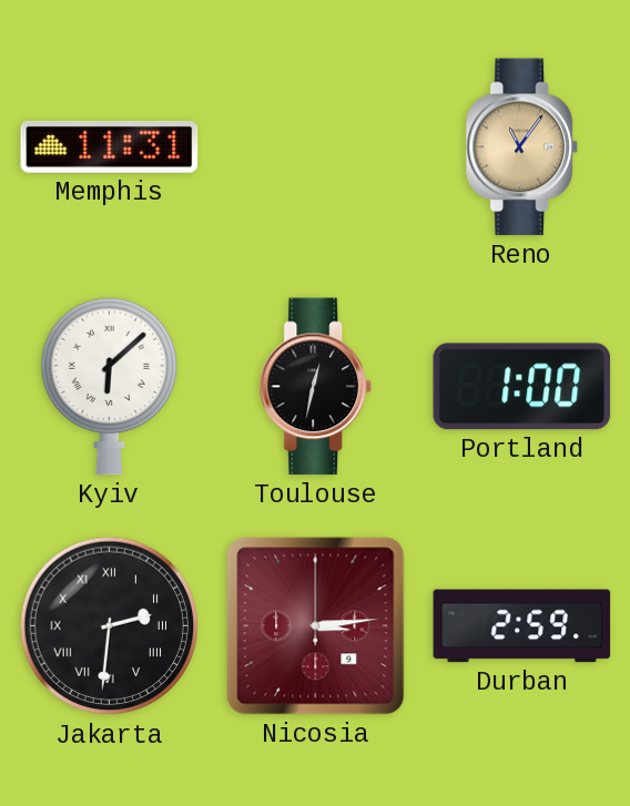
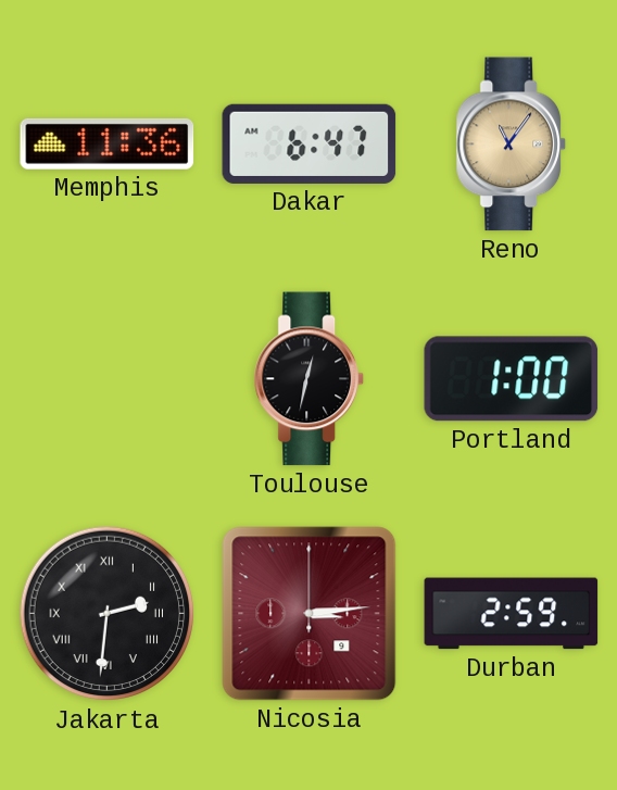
Memphis: 11:31 -> 11:36
Dakar: none -> 6:47
Kyiv: 6:08 -> none
